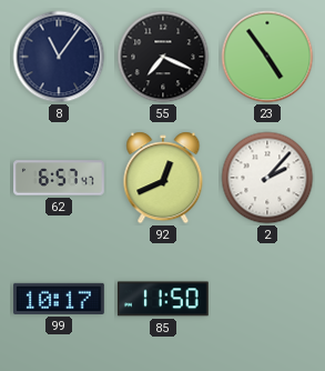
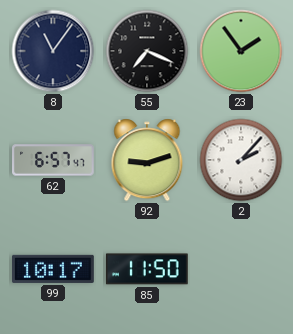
23: 4:54 -> 1:54
92: 12:41 -> 9:12
